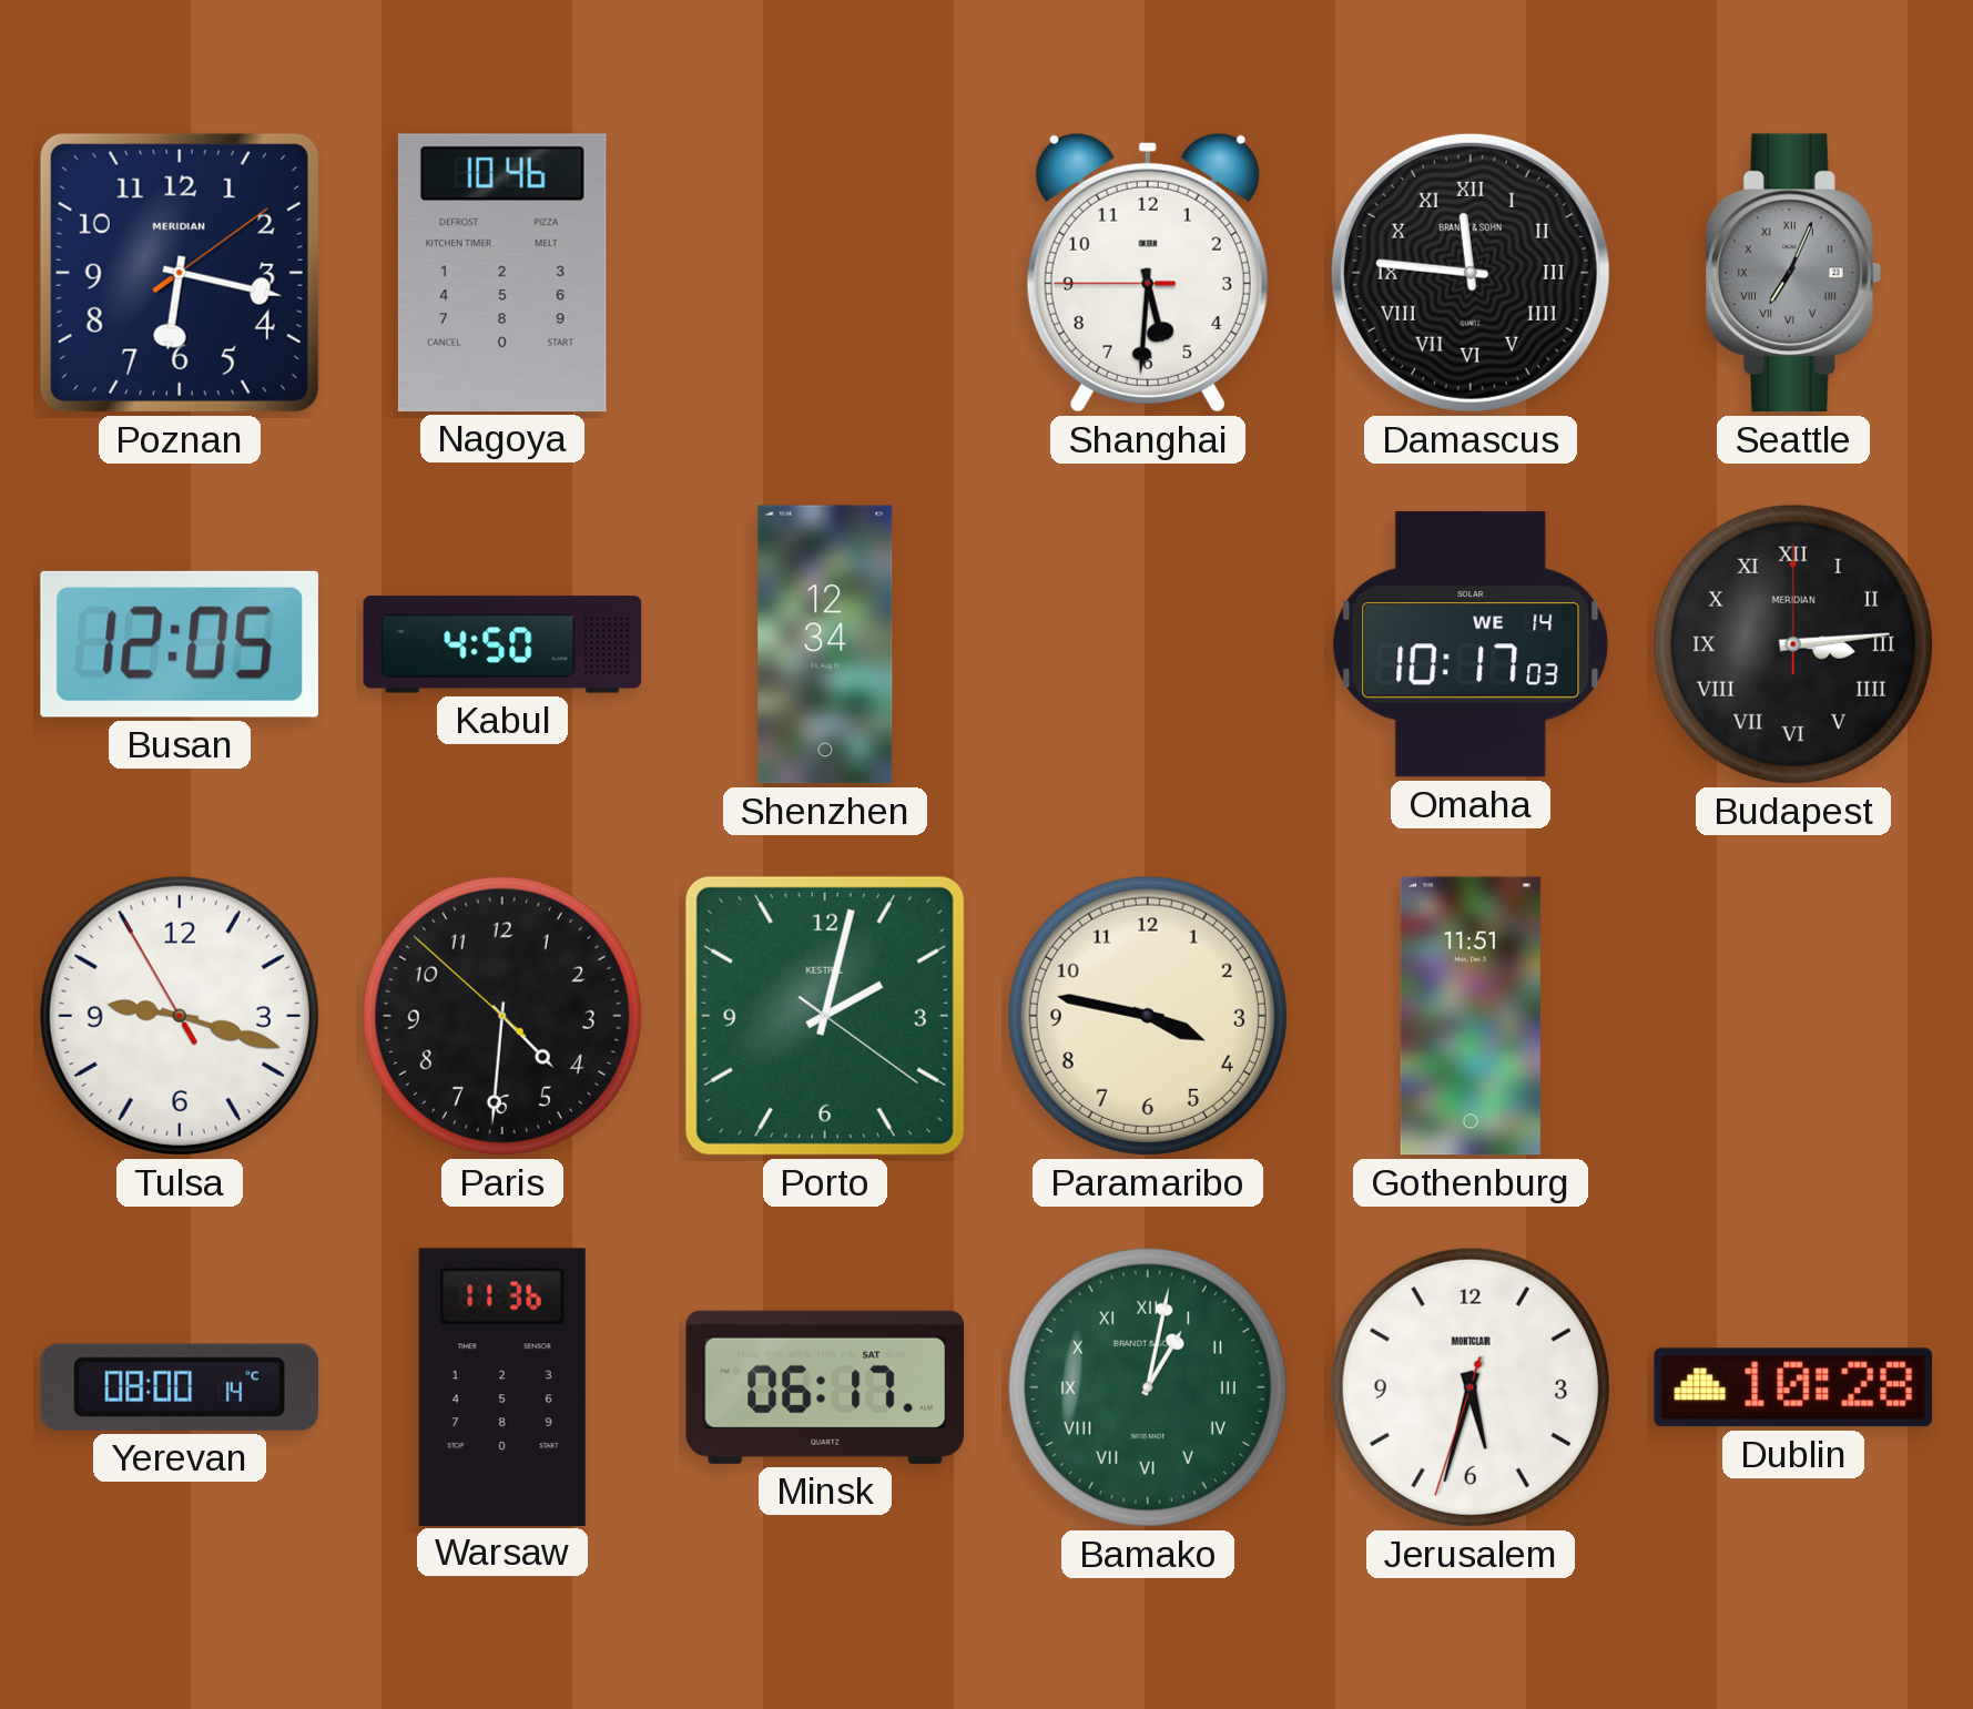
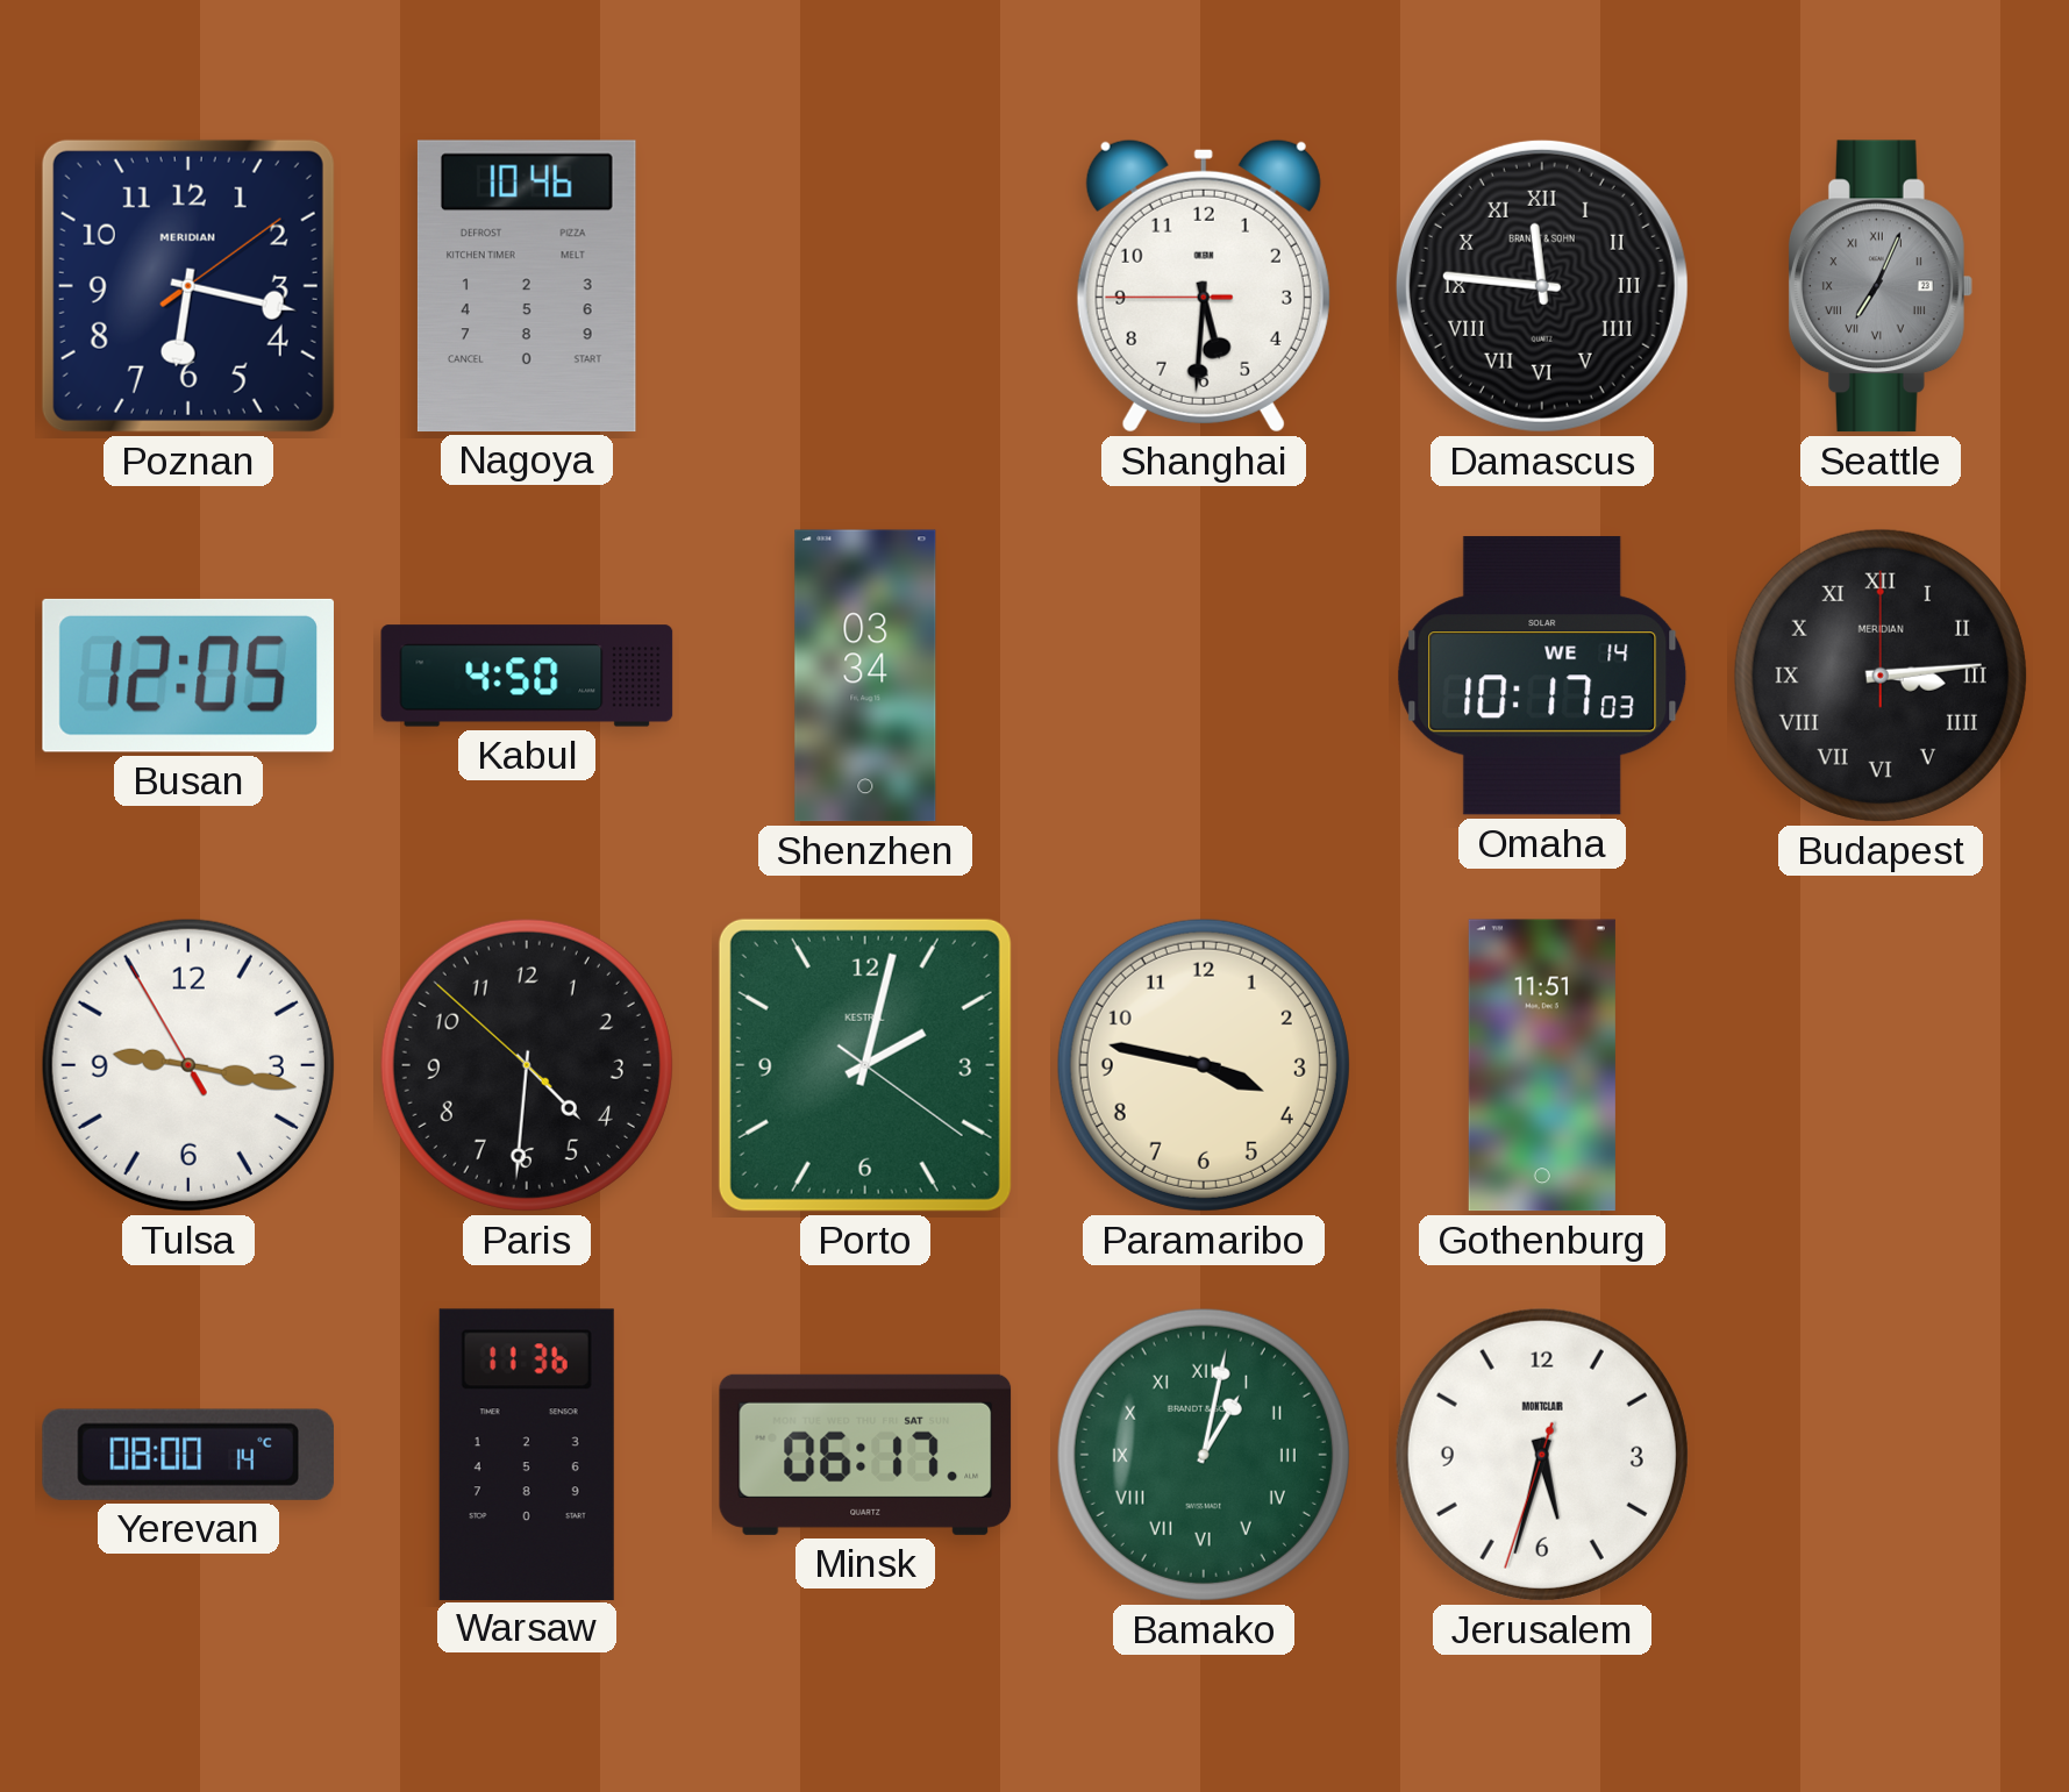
Shenzhen: 12:34 -> 03:34
Tulsa: 9:17 -> 9:16
Dublin: 10:28 -> none
